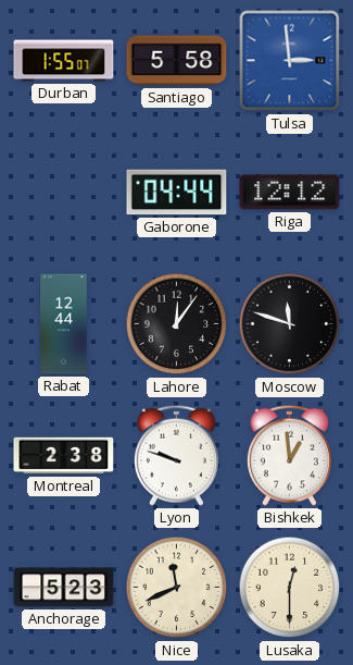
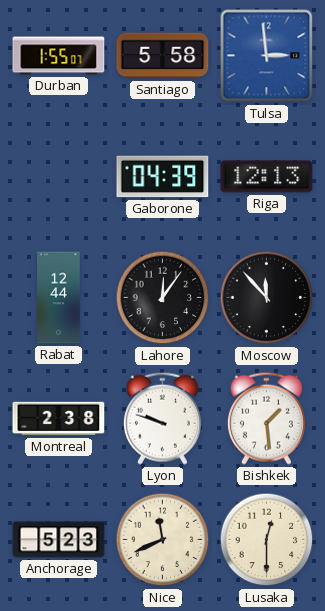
Gaborone: 04:44 -> 04:39
Riga: 12:12 -> 12:13
Moscow: 11:48 -> 11:53
Bishkek: 12:59 -> 1:29
